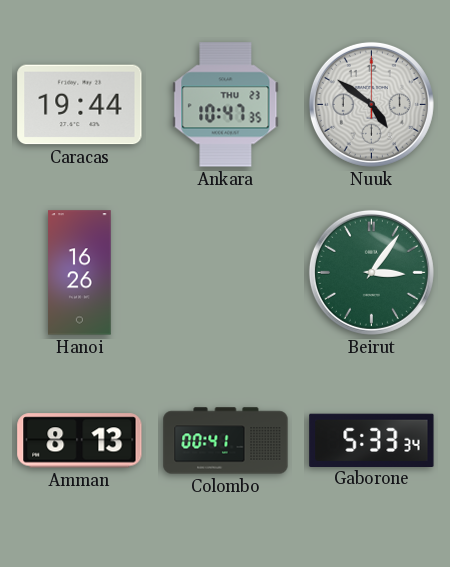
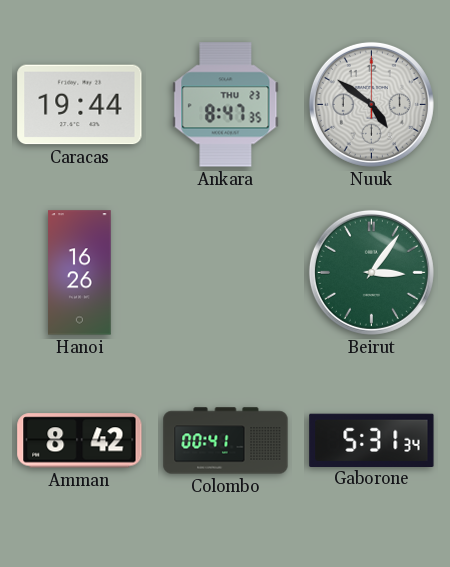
Ankara: 10:47 -> 8:47
Amman: 8:13 -> 8:42
Gaborone: 5:33 -> 5:31
